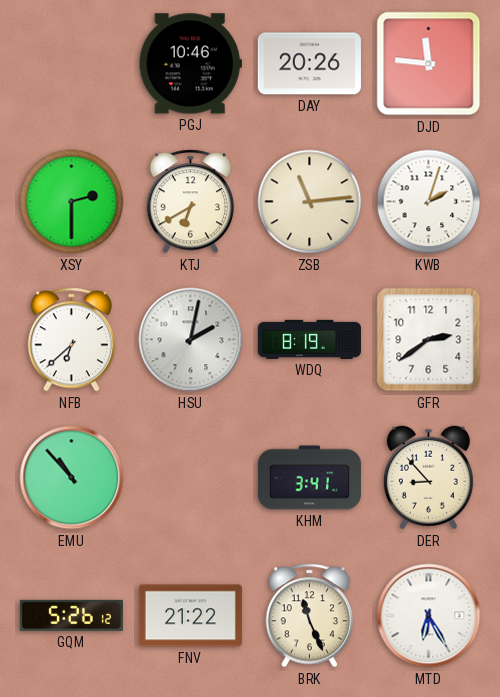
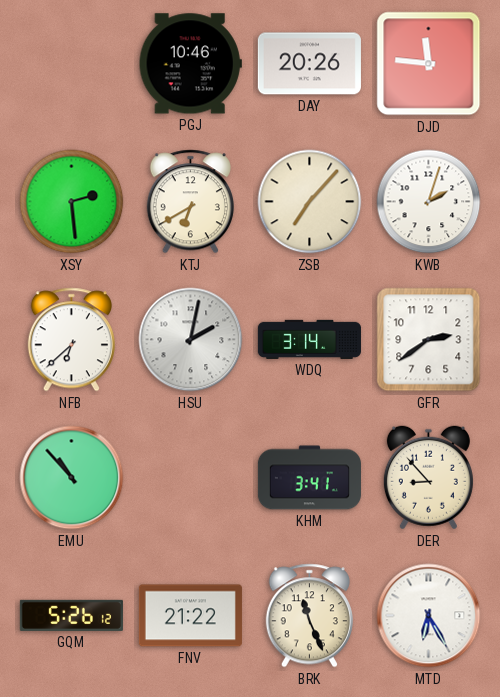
XSY: 2:30 -> 2:29
ZSB: 11:14 -> 7:07
WDQ: 8:19 -> 3:14
